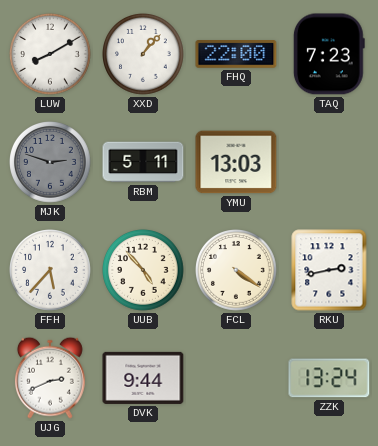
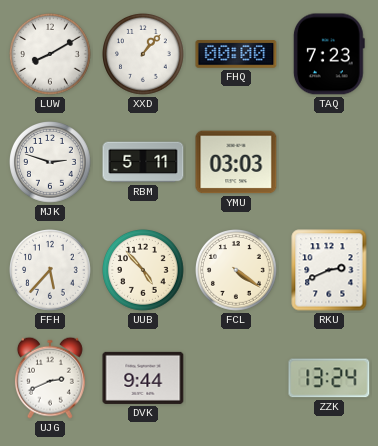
FHQ: 22:00 -> 00:00
MJK dial: grey -> white
YMU: 13:03 -> 03:03
RKU: 2:43 -> 2:41
